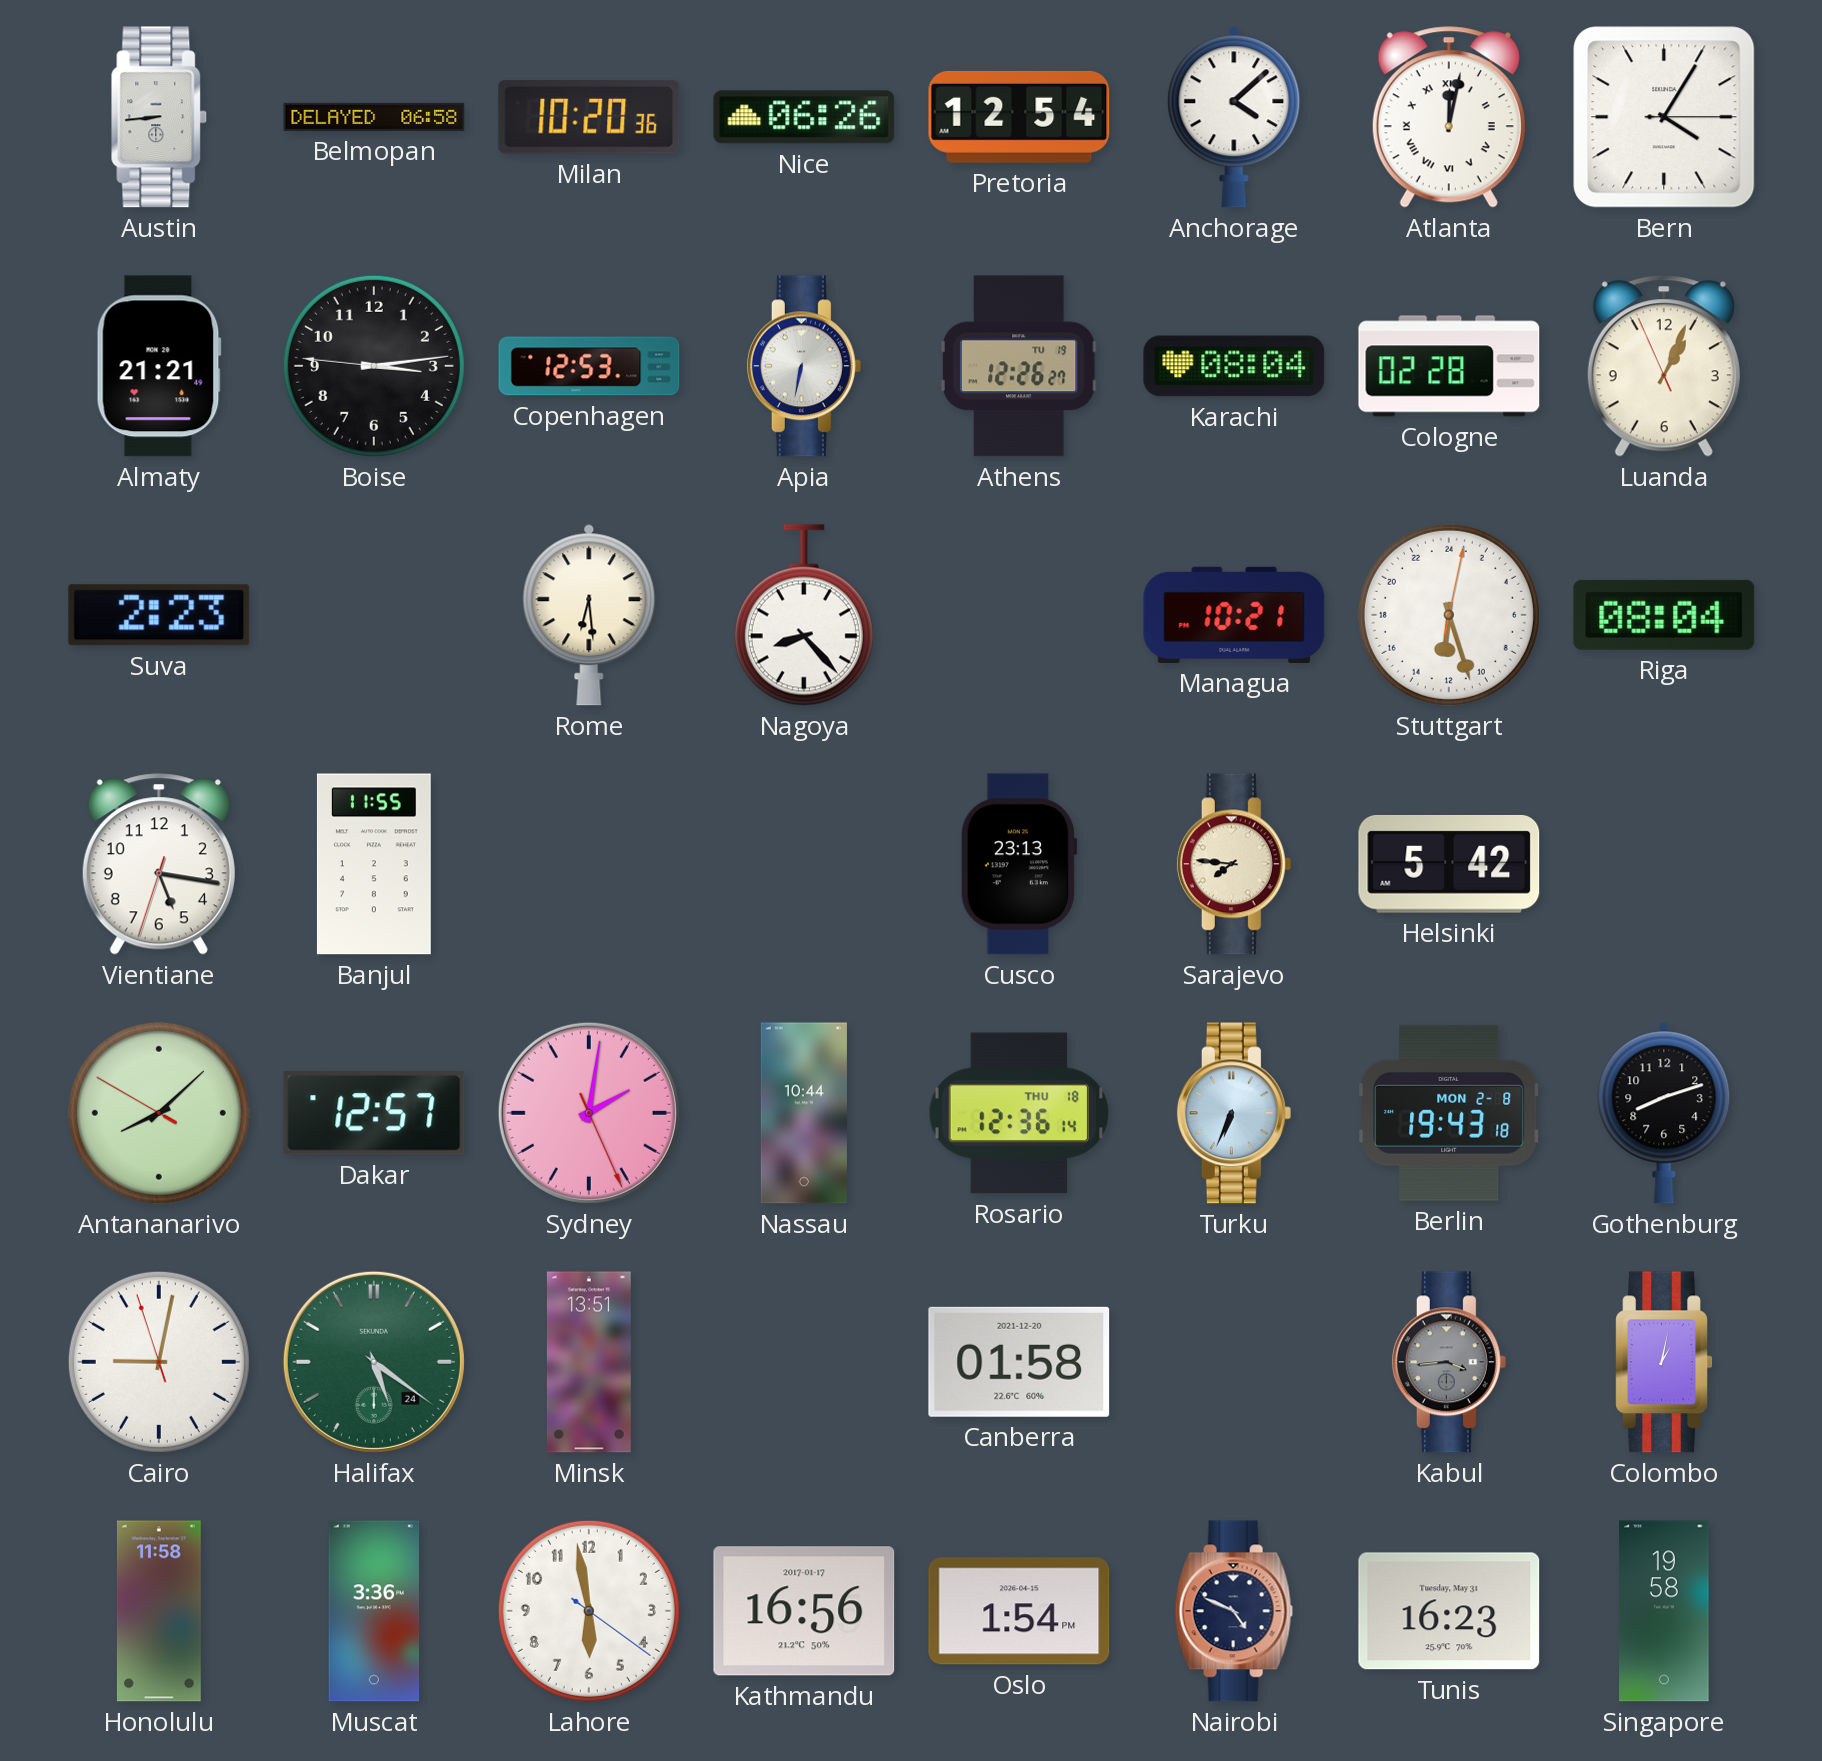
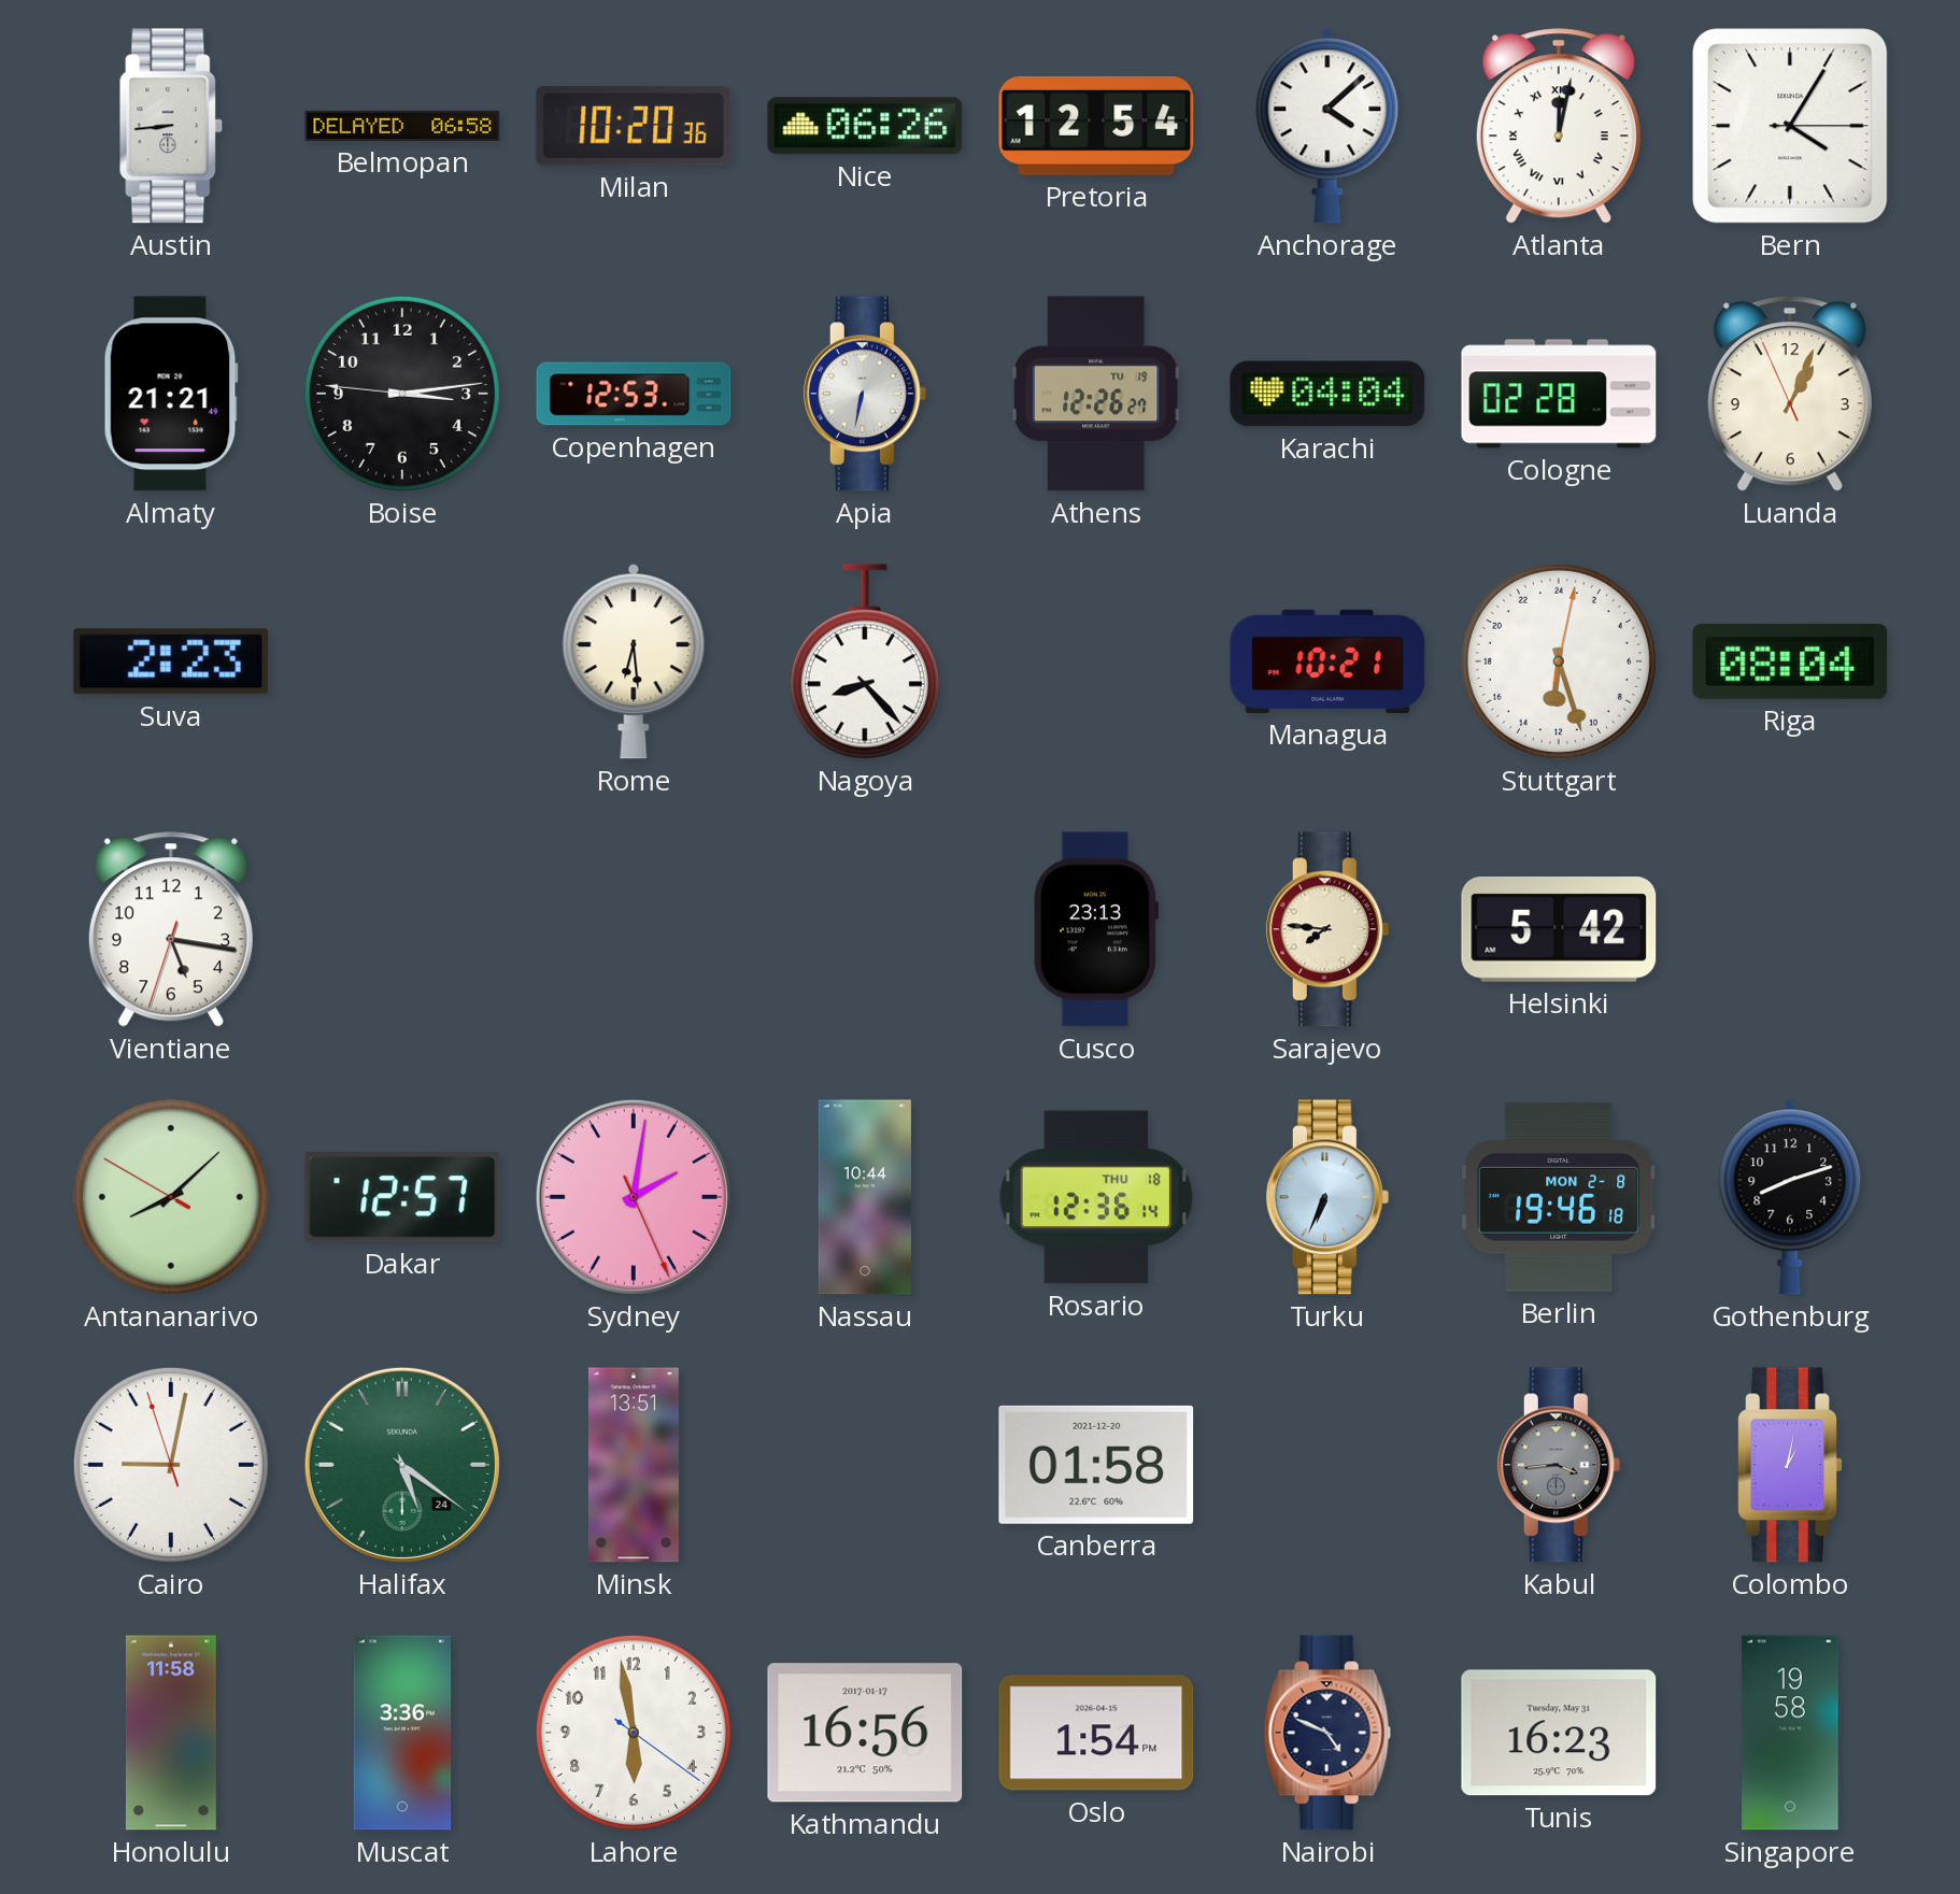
Karachi: 08:04 -> 04:04
Banjul: 11:55 -> none
Berlin: 19:43 -> 19:46
